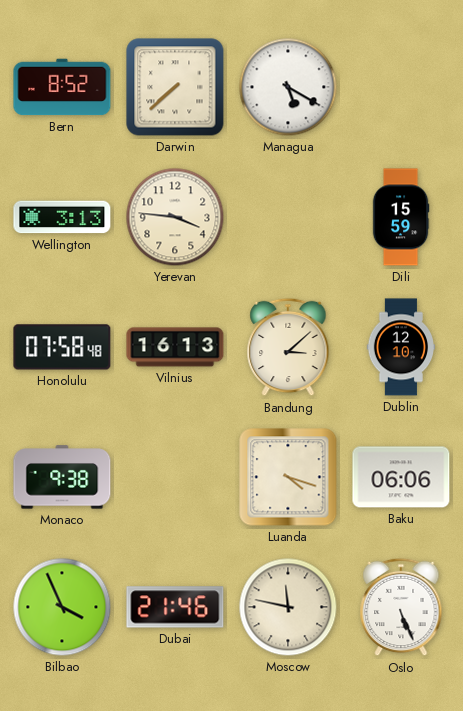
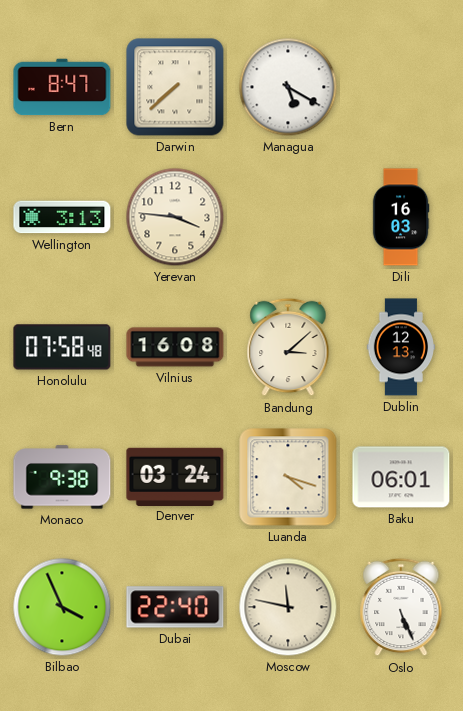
Bern: 8:52 -> 8:47
Dili: 15:59 -> 16:03
Vilnius: 16:13 -> 16:08
Dublin: 12:10 -> 12:13
Denver: none -> 03:24
Baku: 06:06 -> 06:01
Dubai: 21:46 -> 22:40
